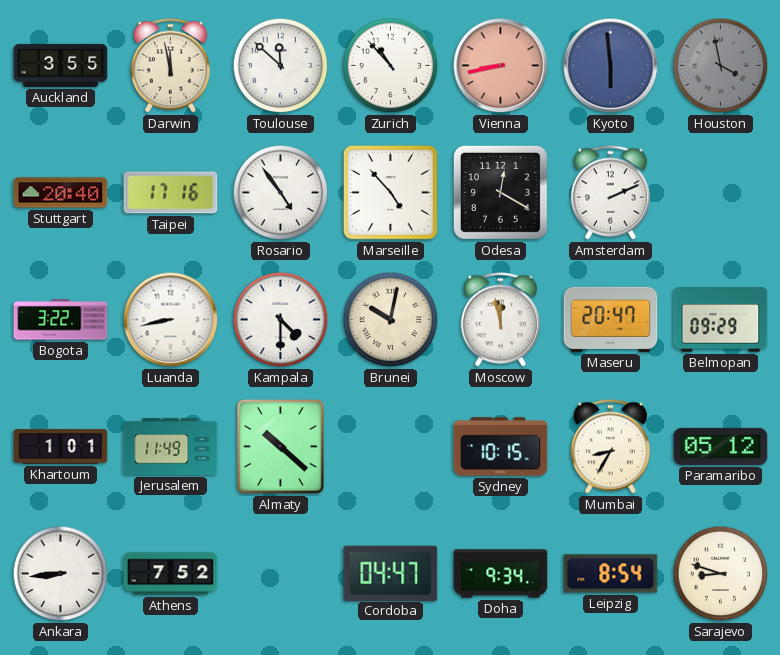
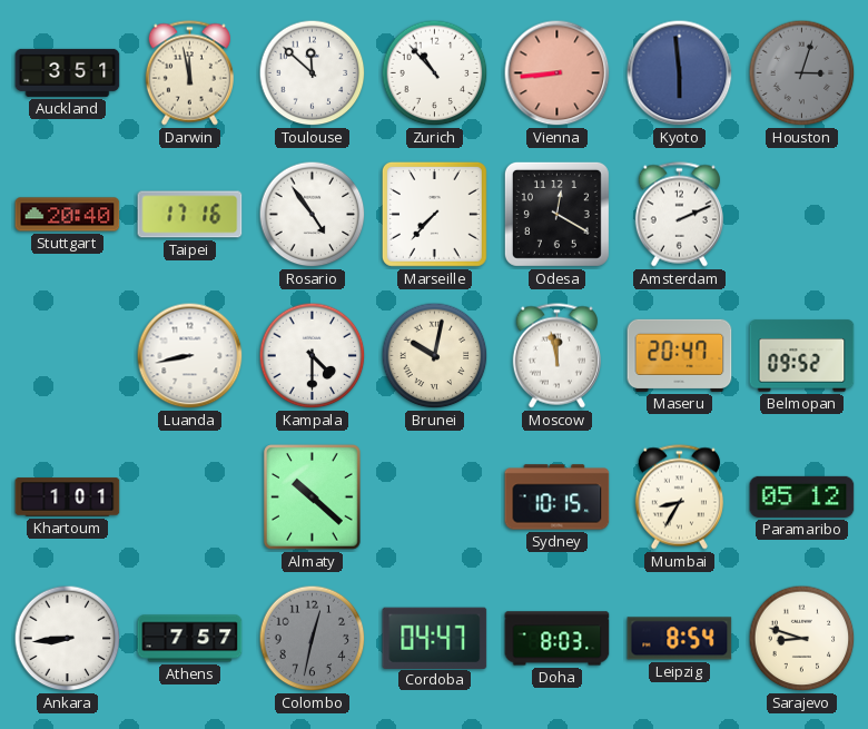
Auckland: 3:55 -> 3:51
Vienna: 8:43 -> 8:44
Houston: 3:58 -> 3:03
Marseille: 4:53 -> 7:37
Bogota: 3:22 -> none
Belmopan: 09:29 -> 09:52
Jerusalem: 11:49 -> none
Athens: 7:52 -> 7:57
Colombo: none -> 12:32
Doha: 9:34 -> 8:03
